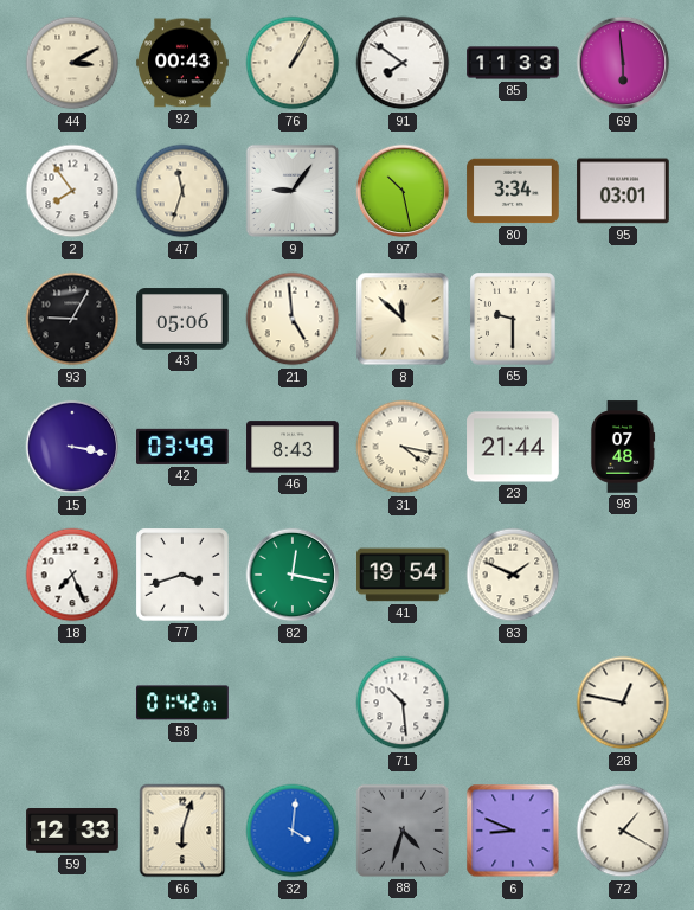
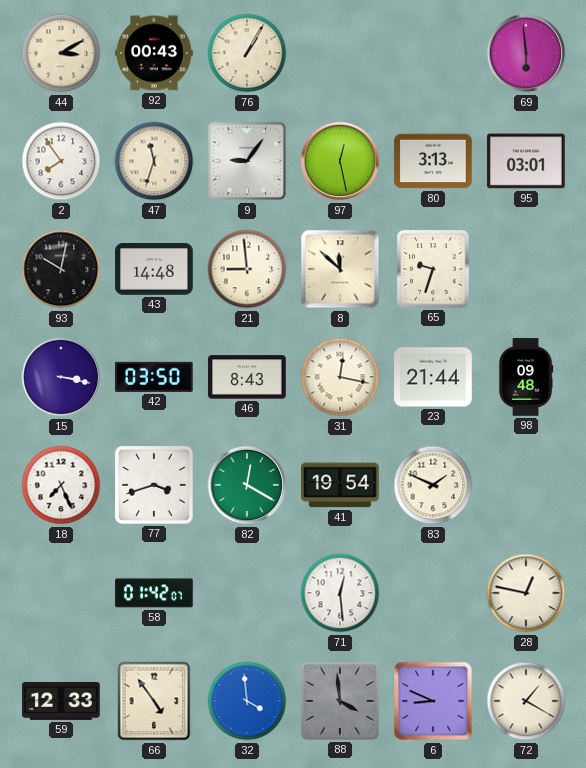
91: 7:51 -> none
85: 11:33 -> none
97: 10:28 -> 12:28
80: 3:34 -> 3:13
93: 9:05 -> 10:02
43: 05:06 -> 14:48
21: 4:59 -> 8:59
65: 9:30 -> 9:33
42: 03:49 -> 03:50
31: 4:17 -> 12:17
98: 07:48 -> 09:48
82: 12:17 -> 12:20
71: 10:29 -> 12:29
66: 6:03 -> 4:54
32: 4:01 -> 3:59
88: 4:33 -> 3:59
